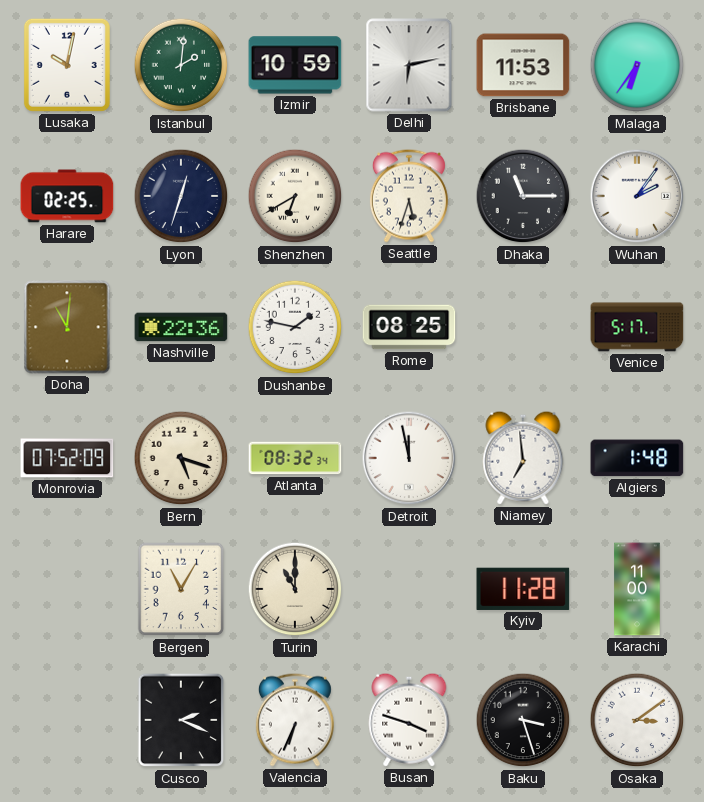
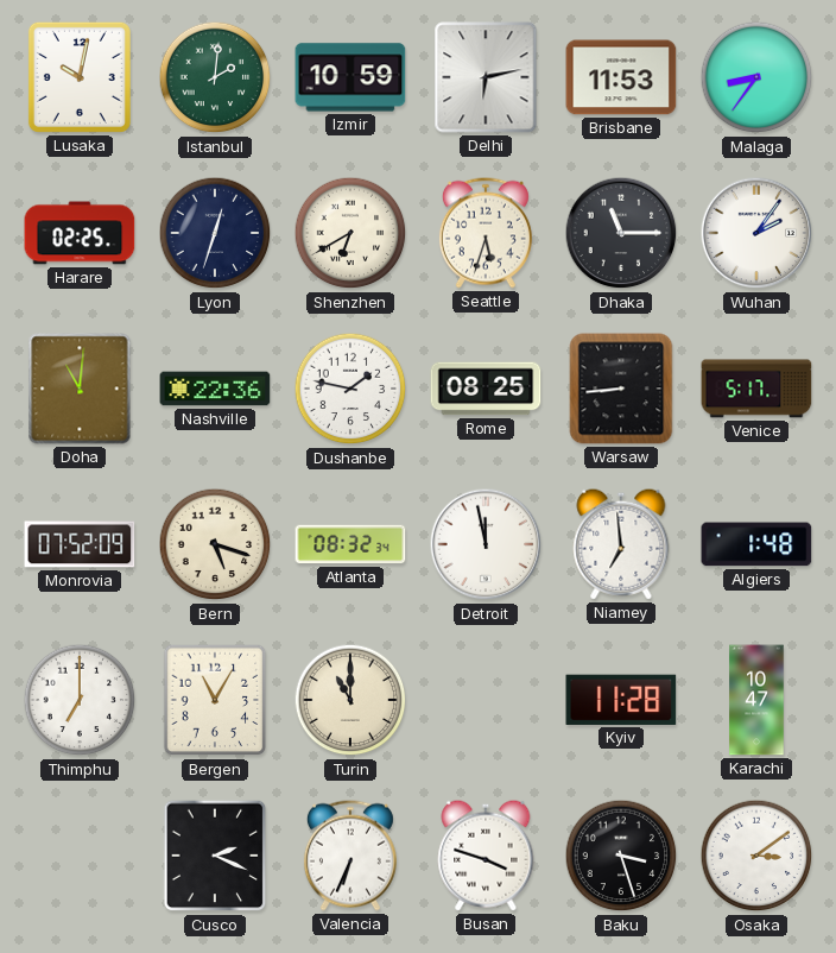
Malaga: 6:36 -> 8:36
Warsaw: none -> 8:44
Thimphu: none -> 7:00
Karachi: 11:00 -> 10:47
